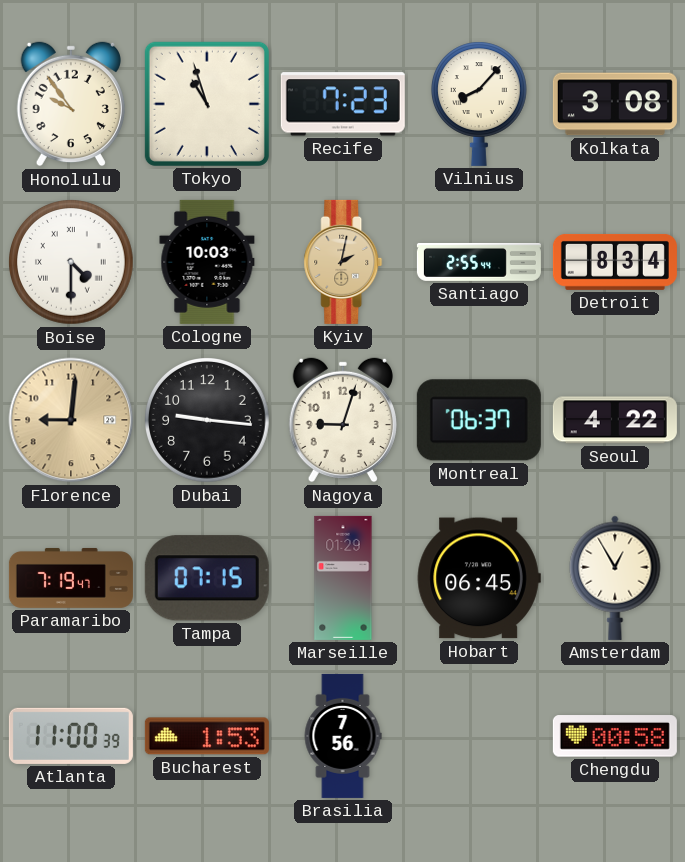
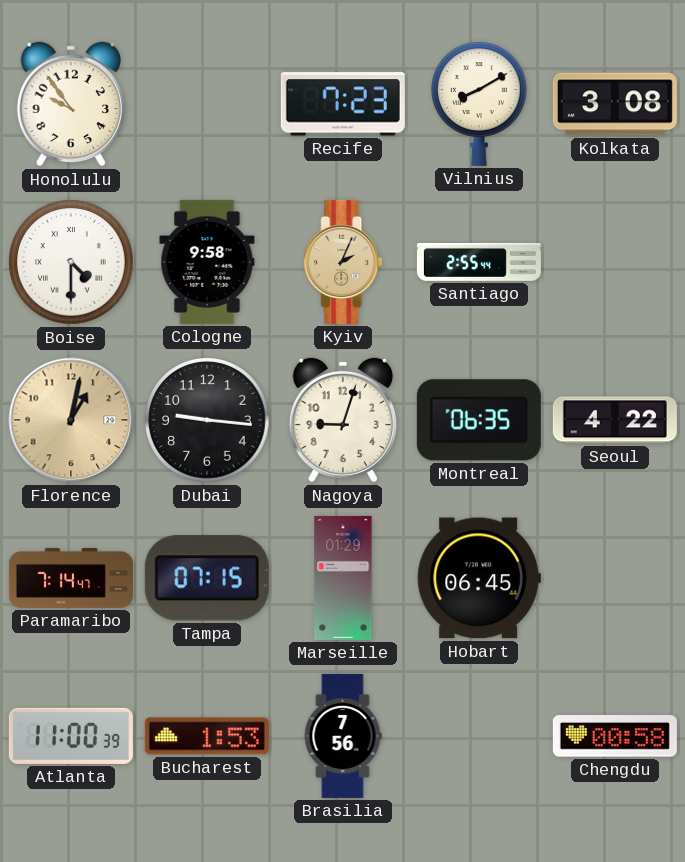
Tokyo: 10:57 -> none
Vilnius: 8:07 -> 8:10
Cologne: 10:03 -> 9:58
Kyiv: 2:02 -> 2:04
Detroit: 8:34 -> none
Florence: 9:01 -> 1:02
Montreal: 06:37 -> 06:35
Paramaribo: 7:19 -> 7:14
Amsterdam: 12:55 -> none
